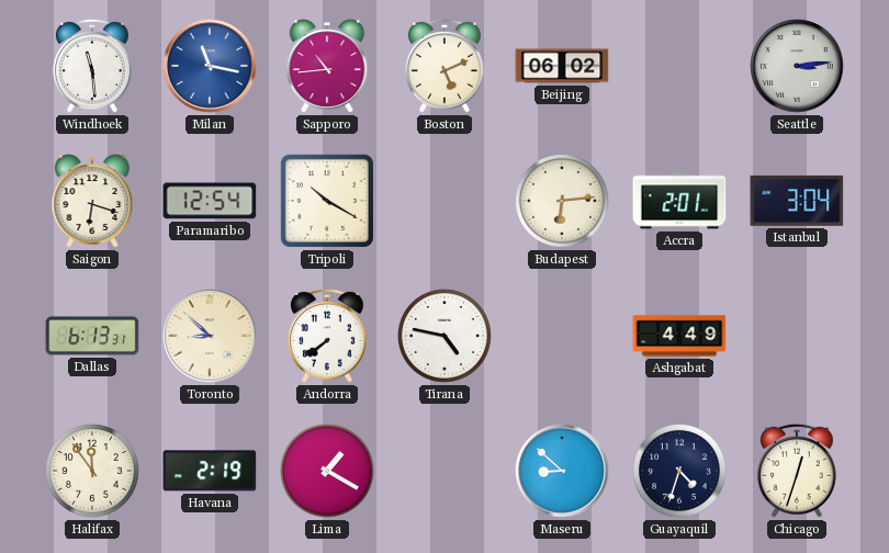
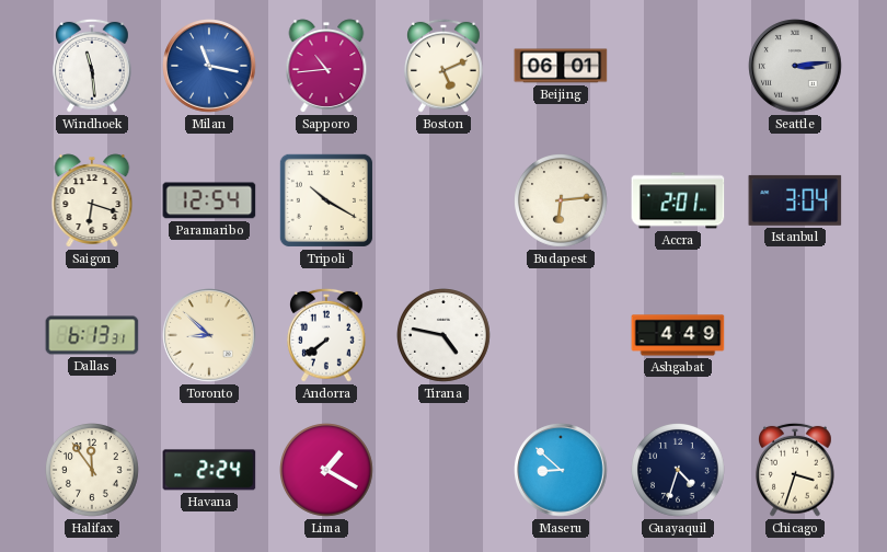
Beijing: 06:02 -> 06:01
Havana: 2:19 -> 2:24
Chicago: 12:33 -> 3:33
